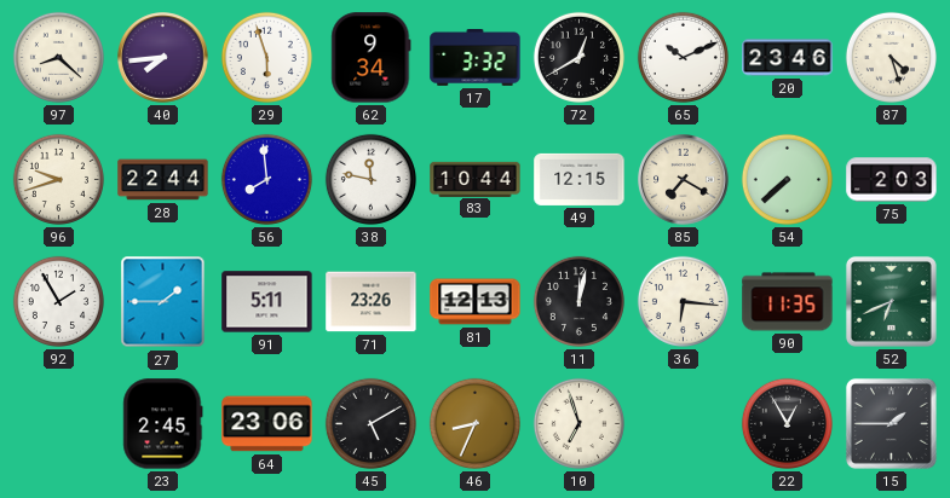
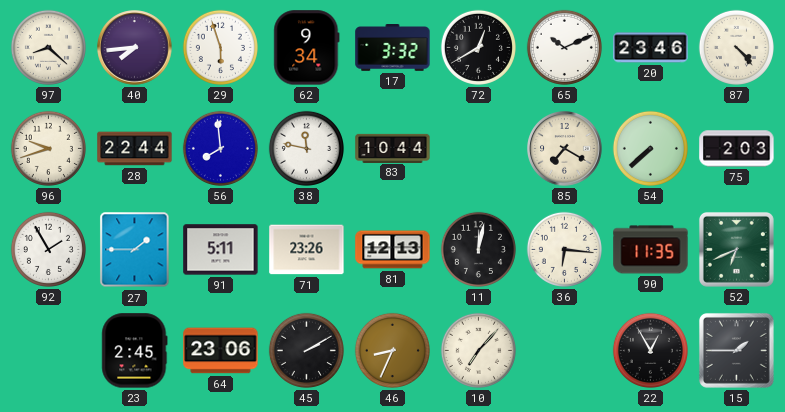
87: 4:27 -> 4:23
49: 12:15 -> none
45: 5:10 -> 2:10
10: 6:57 -> 7:07
